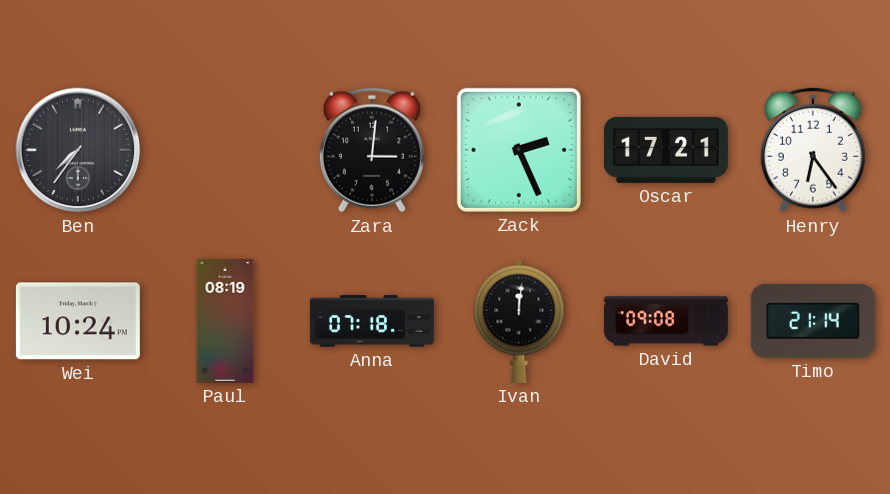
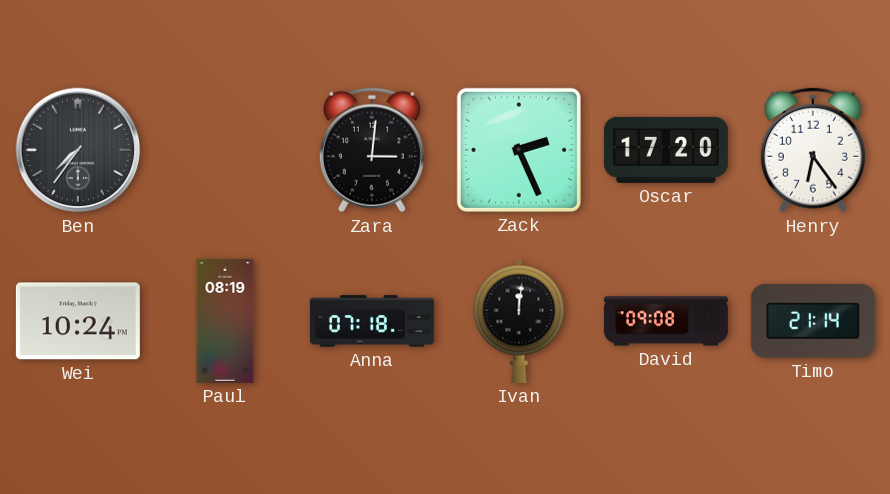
Oscar: 17:21 -> 17:20
